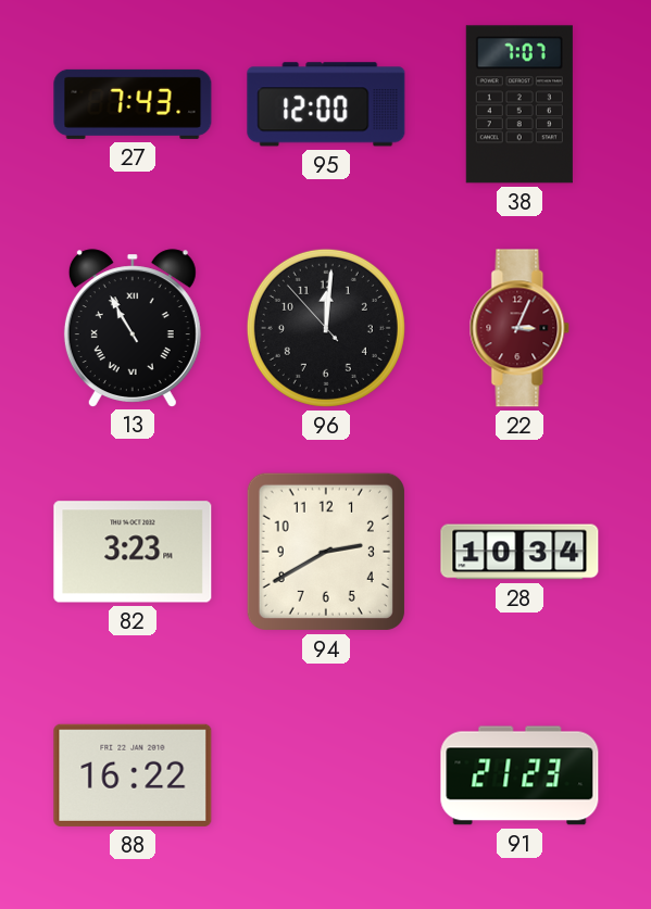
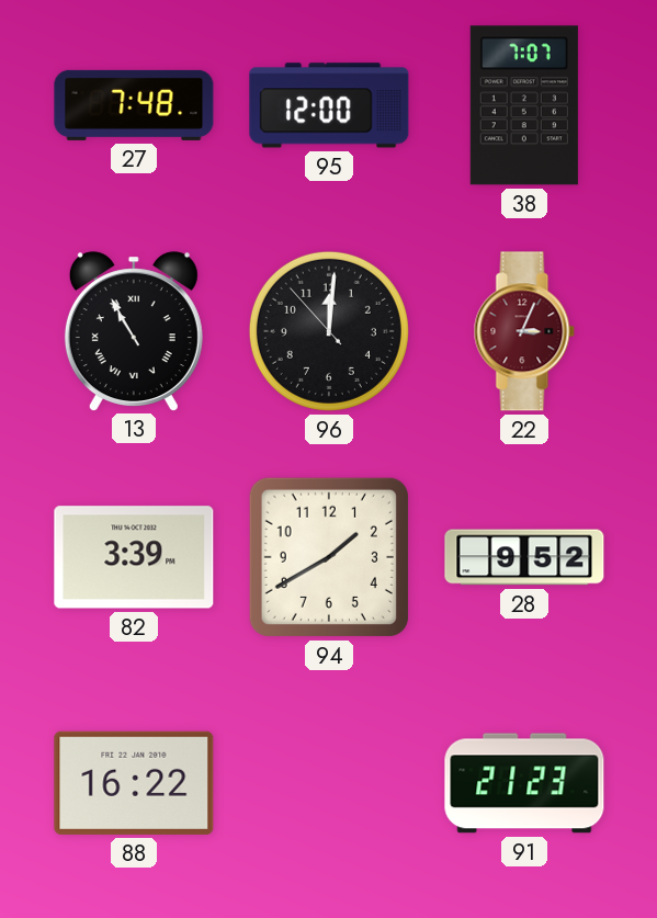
27: 7:43 -> 7:48
82: 3:23 -> 3:39
94: 2:40 -> 1:40
28: 10:34 -> 9:52
